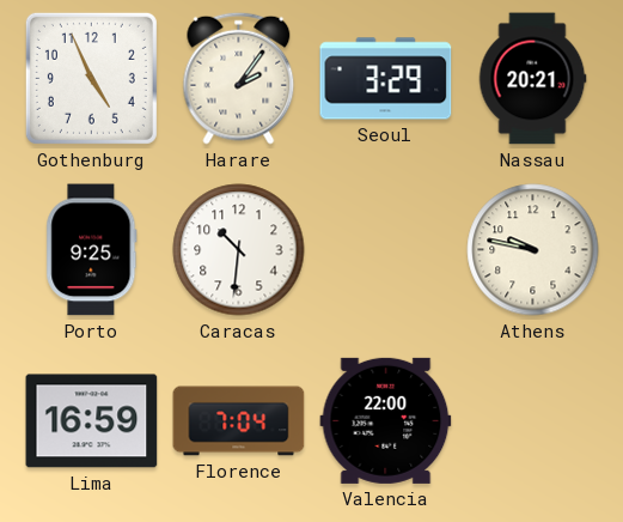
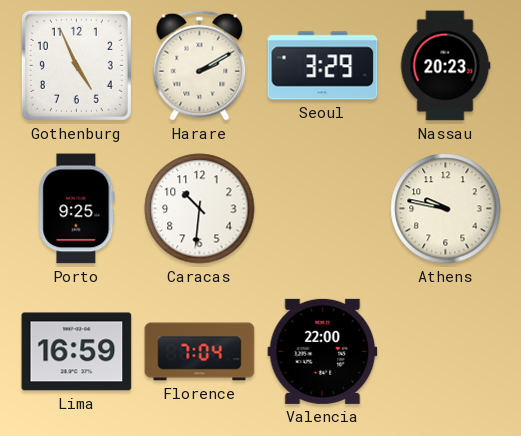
Harare: 2:06 -> 2:10
Nassau: 20:21 -> 20:23
